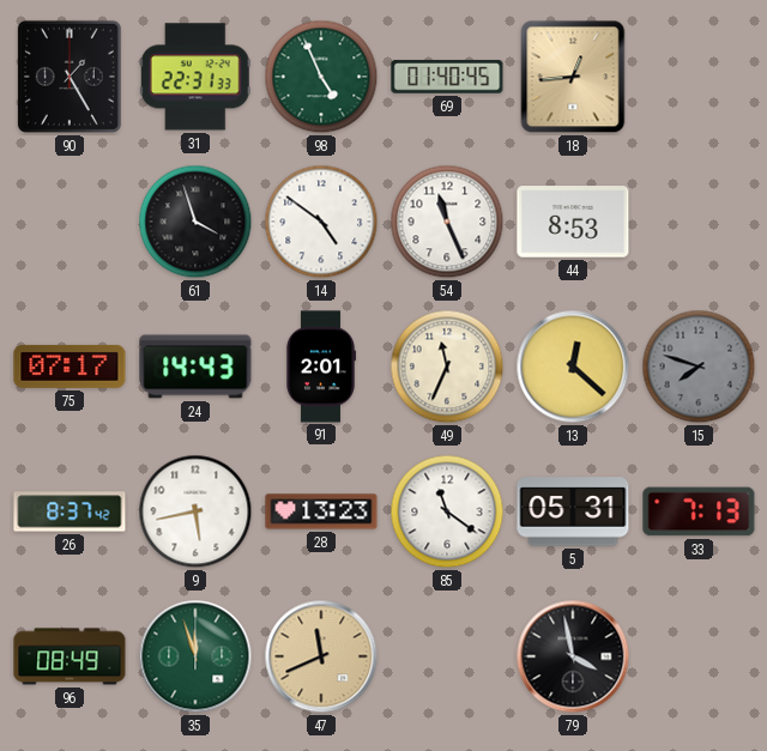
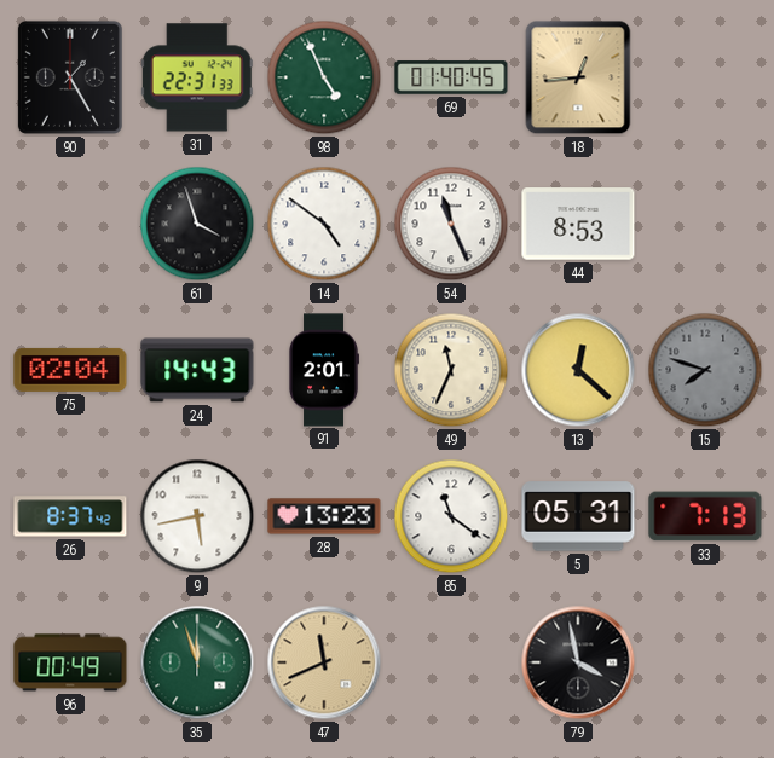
75: 07:17 -> 02:04
96: 08:49 -> 00:49
